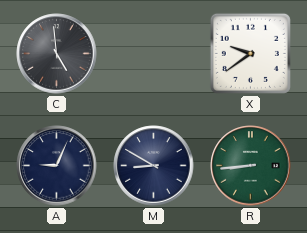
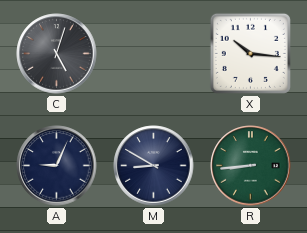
C: 4:59 -> 5:03
X: 9:39 -> 10:16
